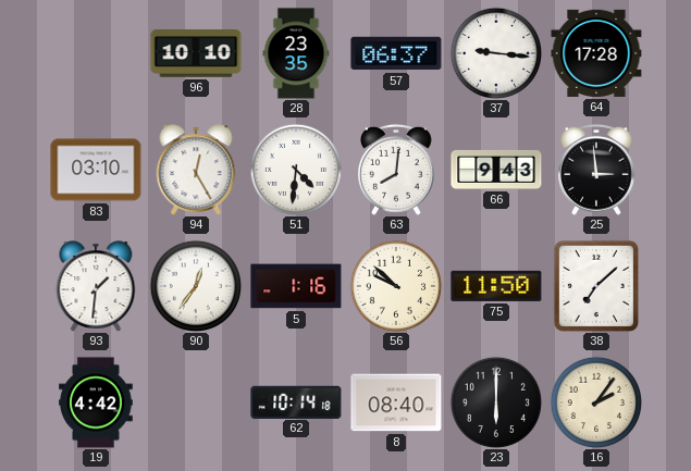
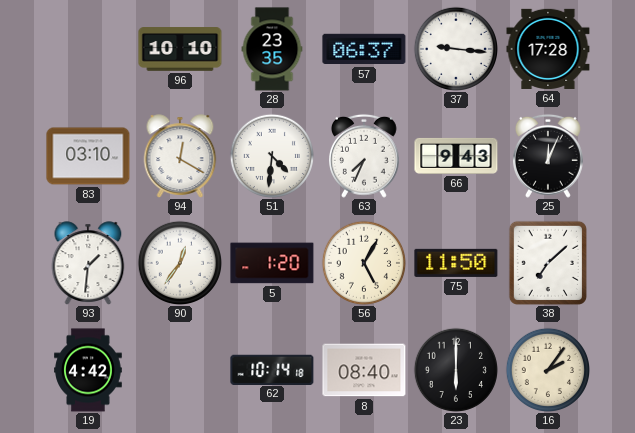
94: 12:25 -> 12:20
63: 8:01 -> 7:34
25: 2:59 -> 12:04
5: 1:16 -> 1:20
56: 9:52 -> 5:05
